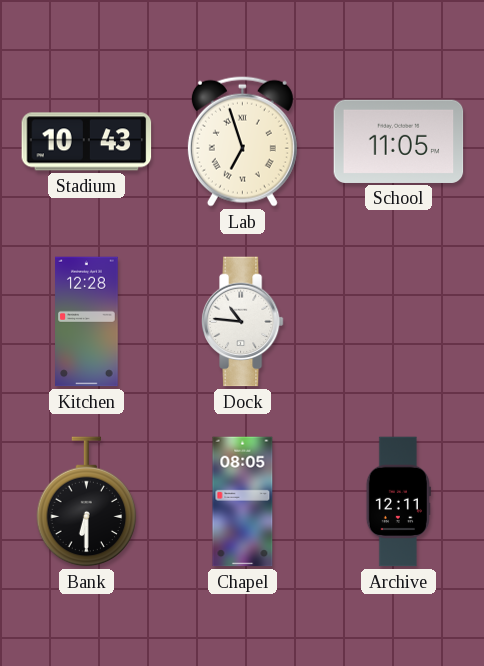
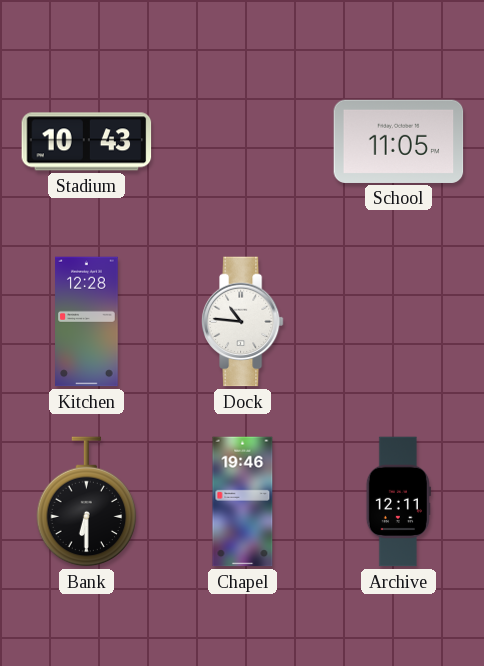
Lab: 6:57 -> none
Chapel: 08:05 -> 19:46
